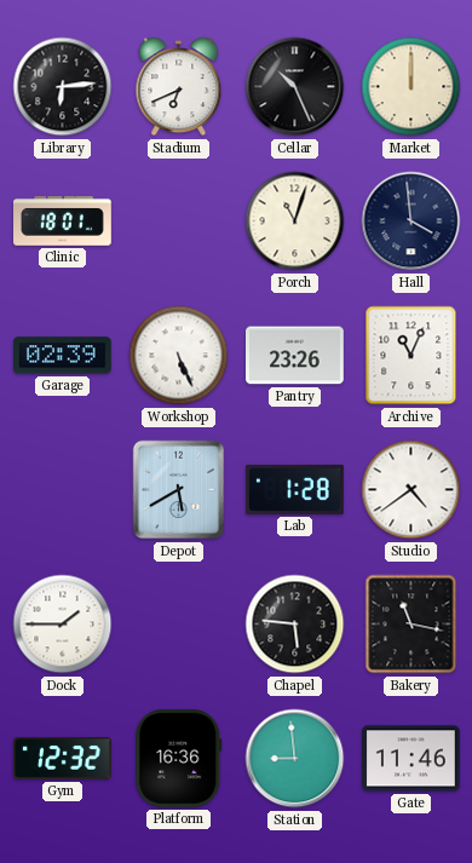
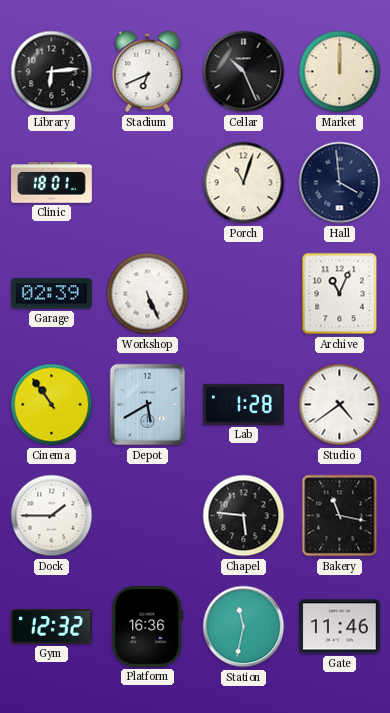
Pantry: 23:26 -> none
Cinema: none -> 10:54
Station: 8:59 -> 11:32
